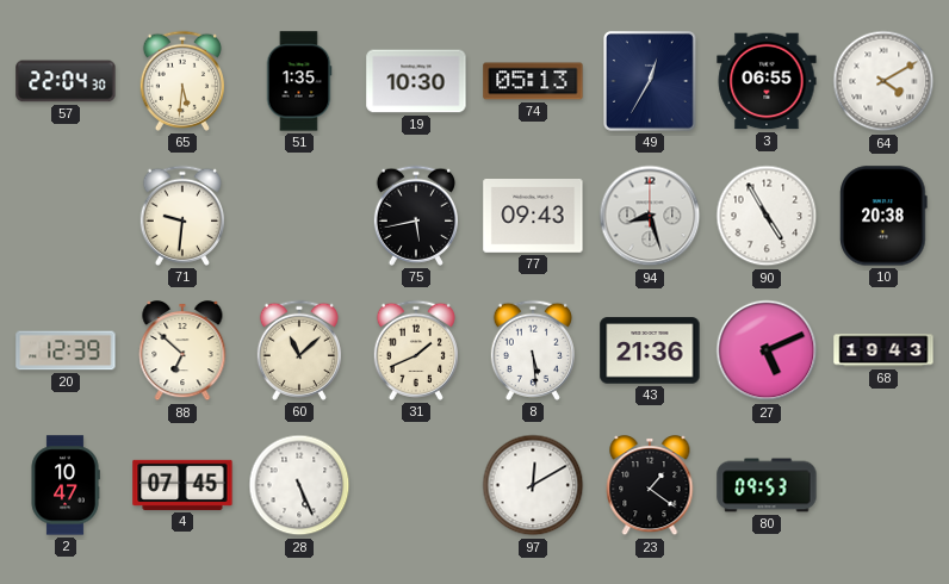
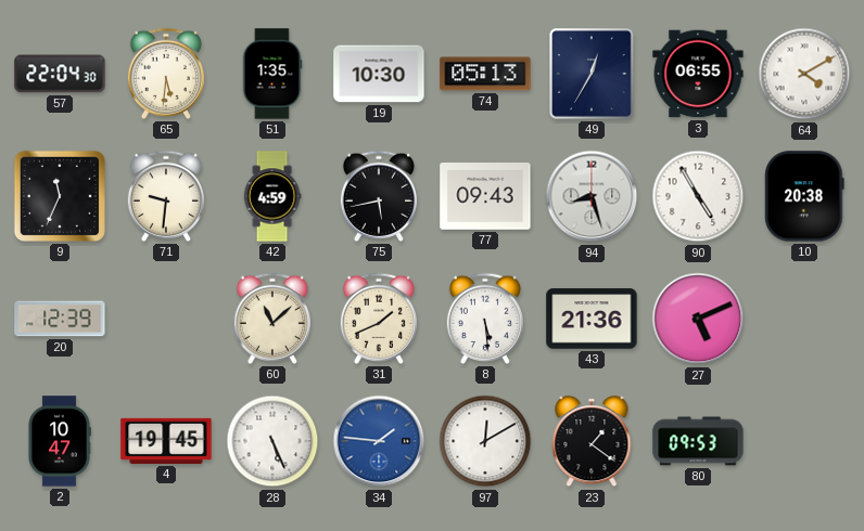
9: none -> 11:34
42: none -> 4:59
88: 6:52 -> none
68: 19:43 -> none
4: 07:45 -> 19:45
34: none -> 1:46
